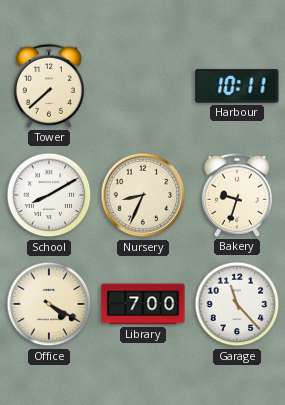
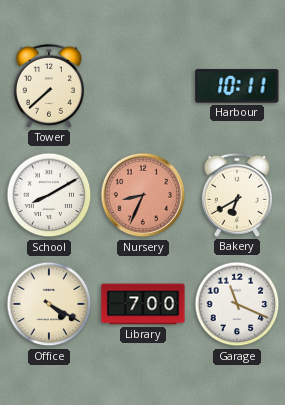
Nursery dial: cream -> salmon
Bakery: 9:33 -> 6:40
Garage: 11:23 -> 11:19
